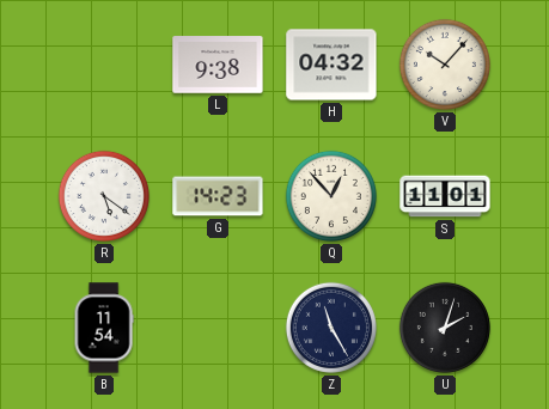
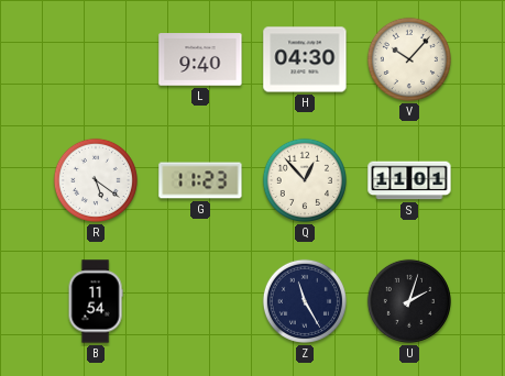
L: 9:38 -> 9:40
H: 04:32 -> 04:30
G: 14:23 -> 11:23
